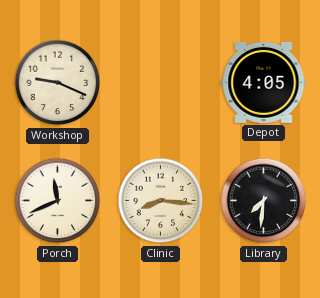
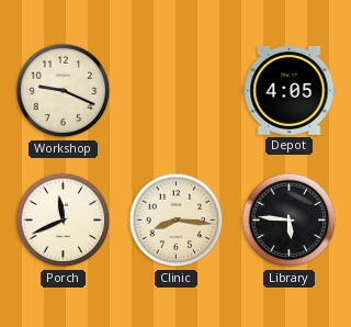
Library: 7:31 -> 5:46
